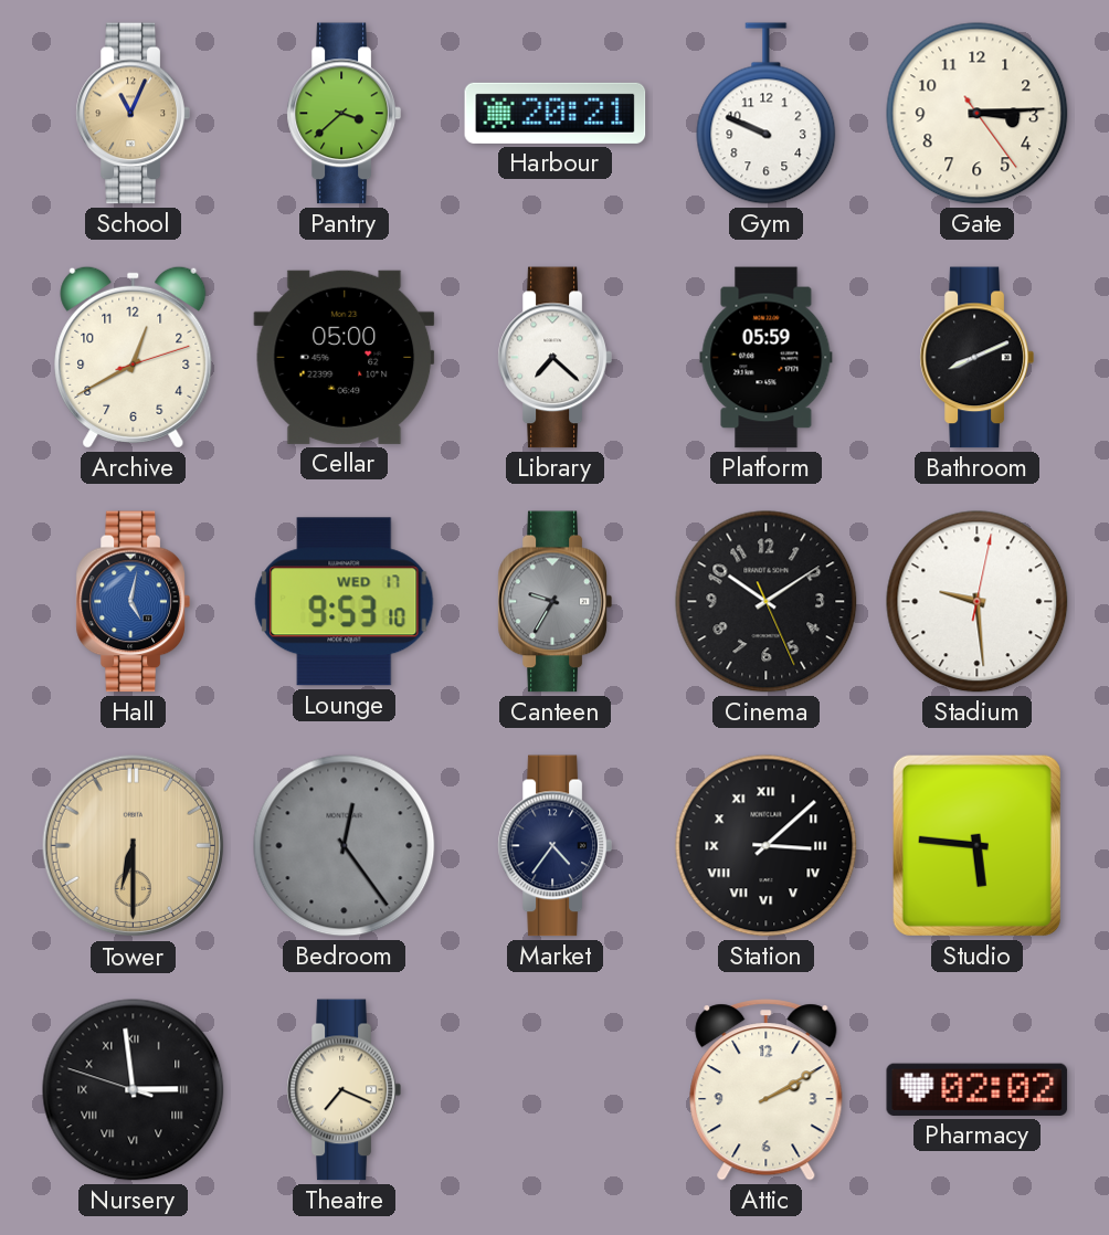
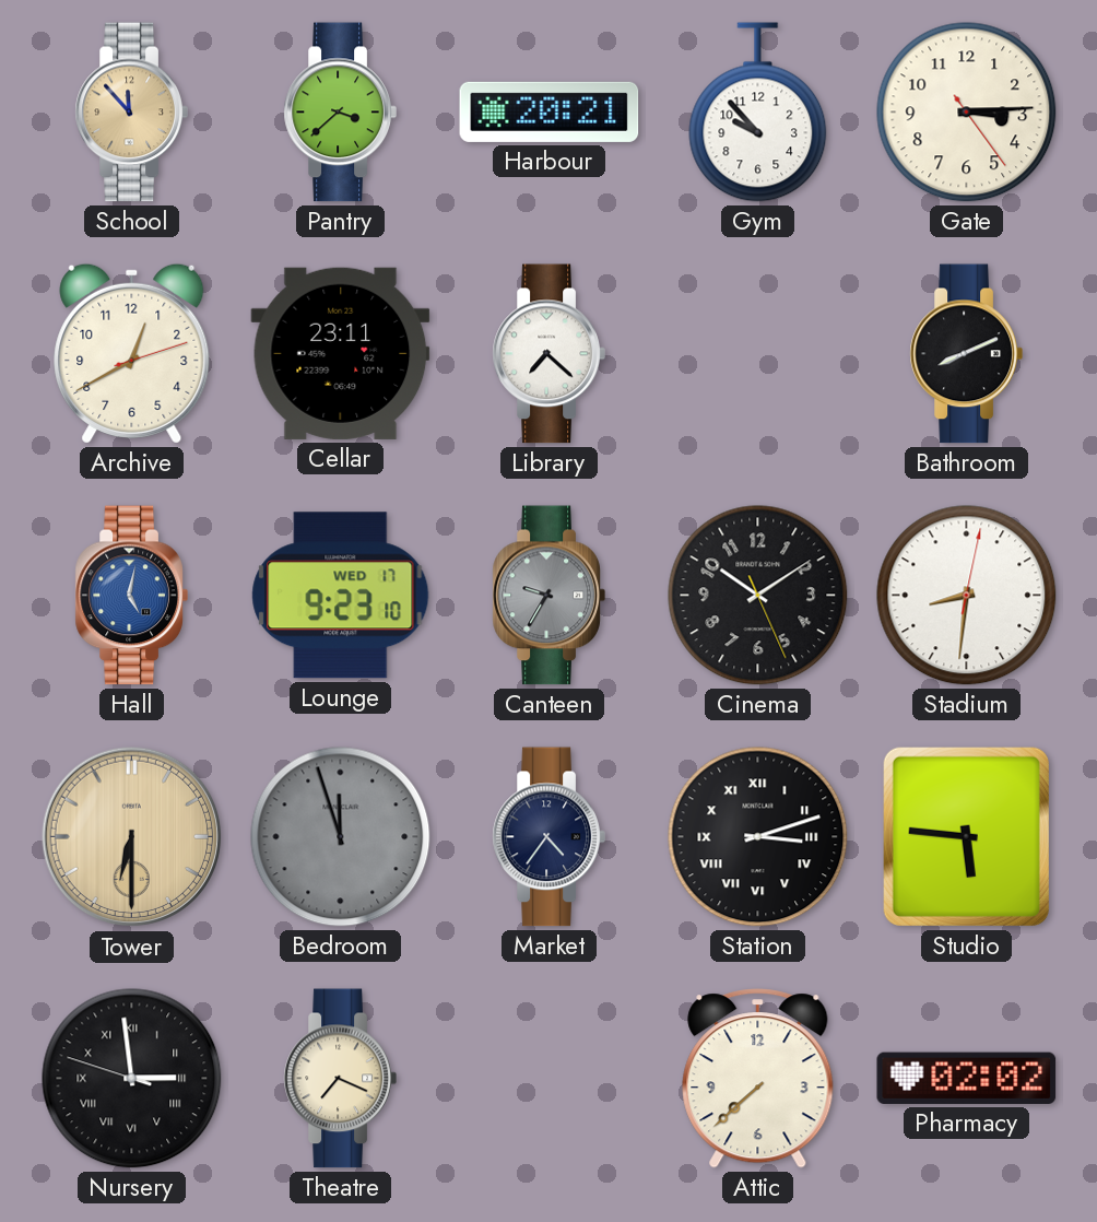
School: 11:04 -> 11:53
Gym: 9:49 -> 9:53
Cellar: 05:00 -> 23:11
Platform: 05:59 -> none
Lounge: 9:53 -> 9:23
Stadium: 9:29 -> 8:31
Bedroom: 12:24 -> 11:57
Station: 3:08 -> 3:12
Attic: 2:10 -> 7:38
